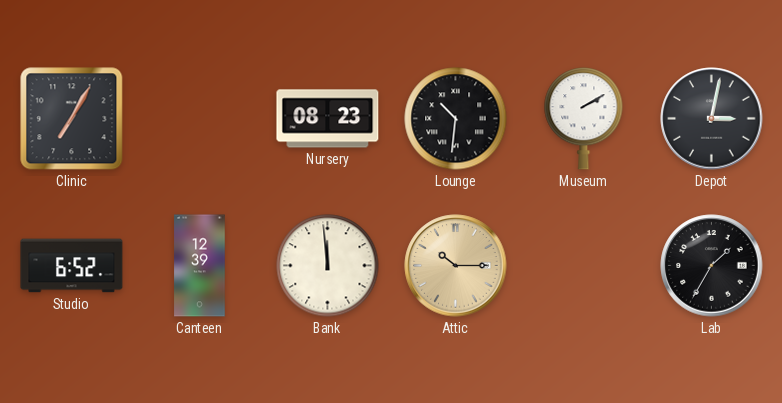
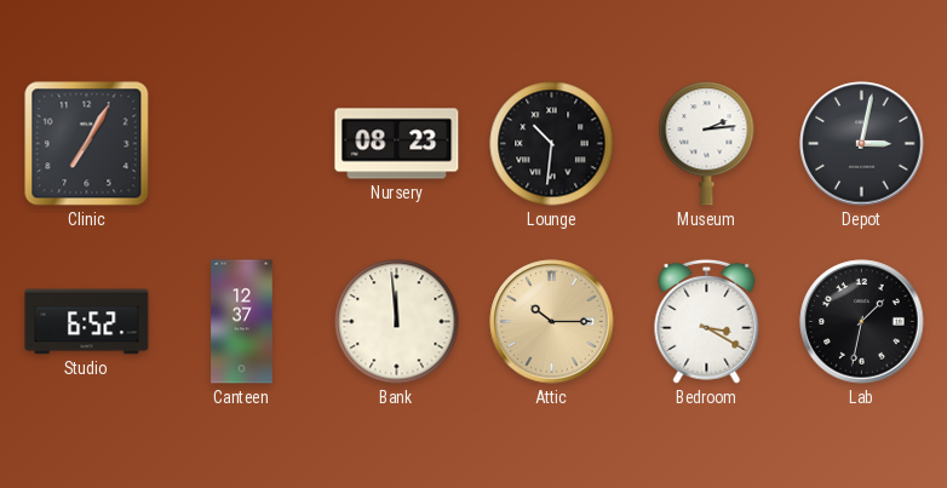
Museum: 2:10 -> 2:14
Canteen: 12:39 -> 12:37
Bedroom: none -> 3:20
Lab: 1:35 -> 1:32
